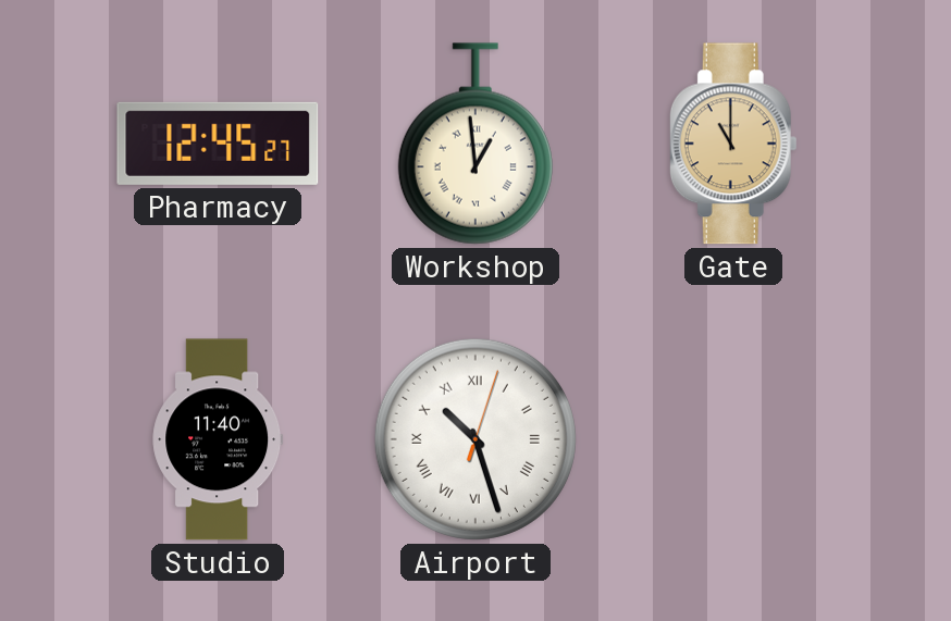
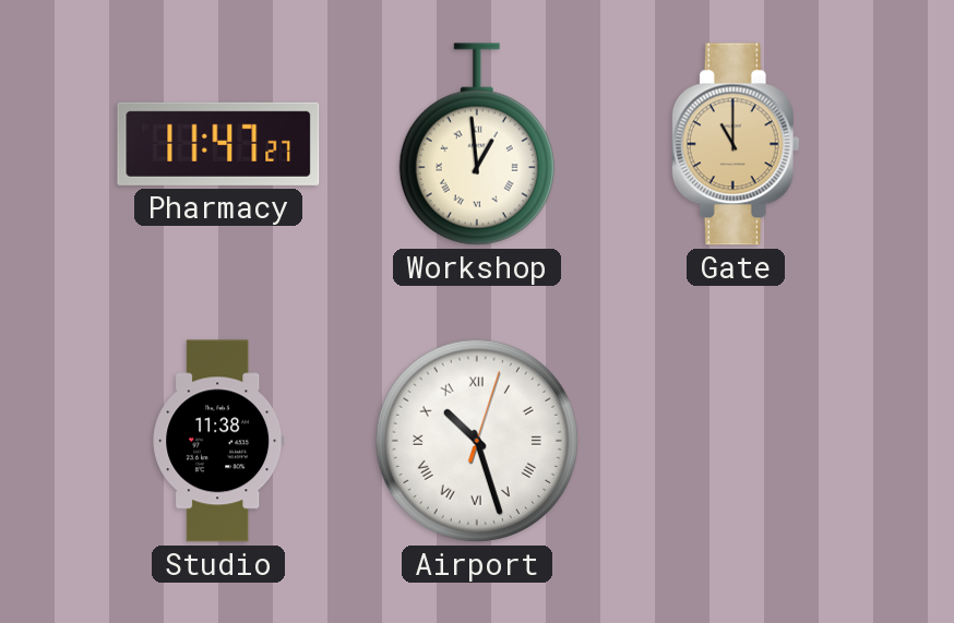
Pharmacy: 12:45 -> 11:47
Studio: 11:40 -> 11:38
